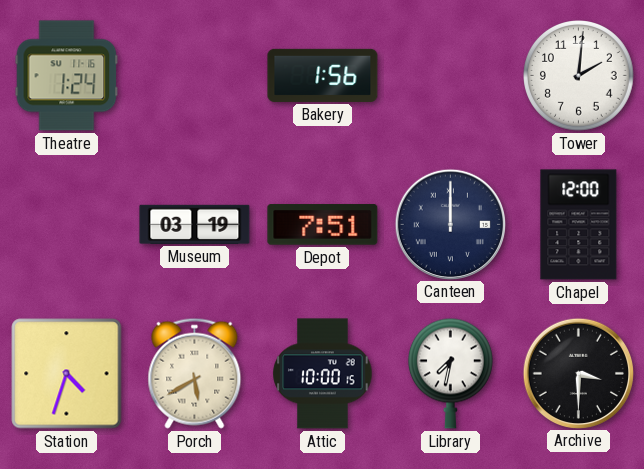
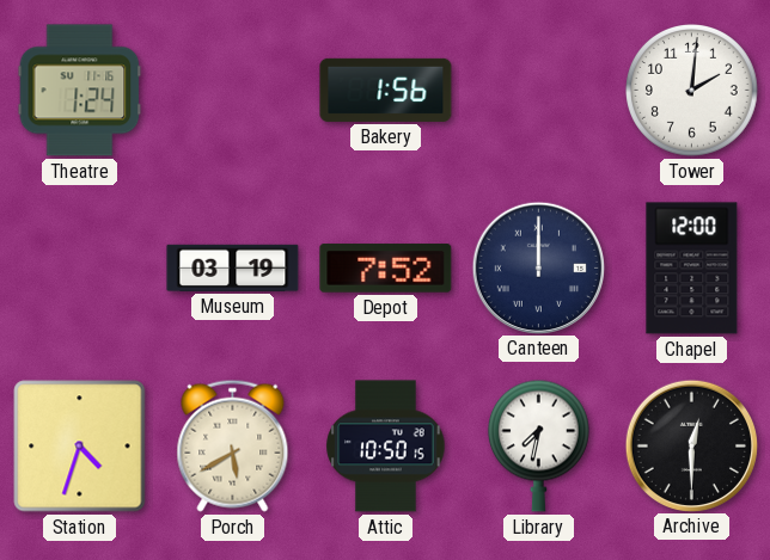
Depot: 7:51 -> 7:52
Attic: 10:00 -> 10:50
Archive: 3:30 -> 12:30
